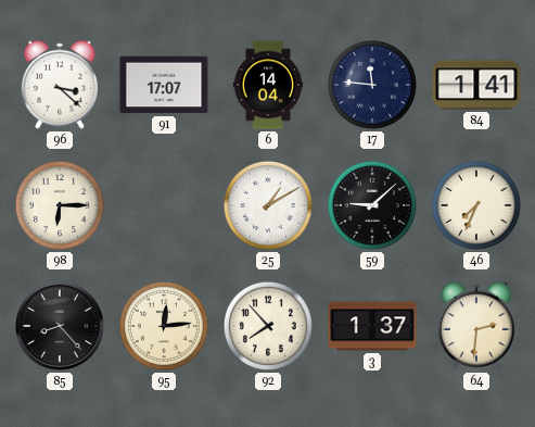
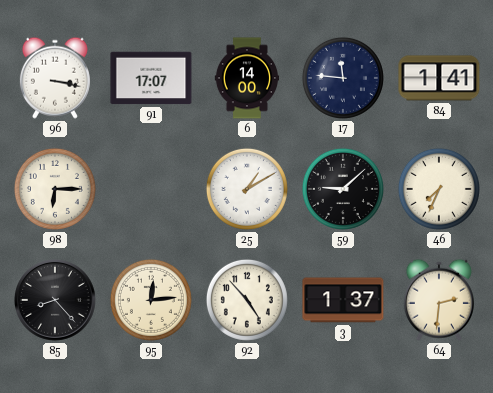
96: 3:22 -> 3:17
6: 14:04 -> 14:00
92: 7:53 -> 4:53
